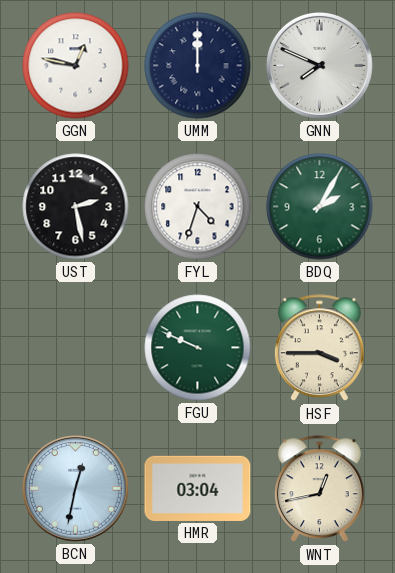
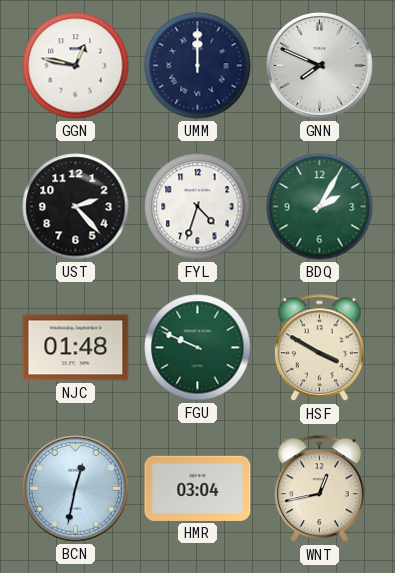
UST: 2:28 -> 2:23
NJC: none -> 01:48
HSF: 3:45 -> 3:50
